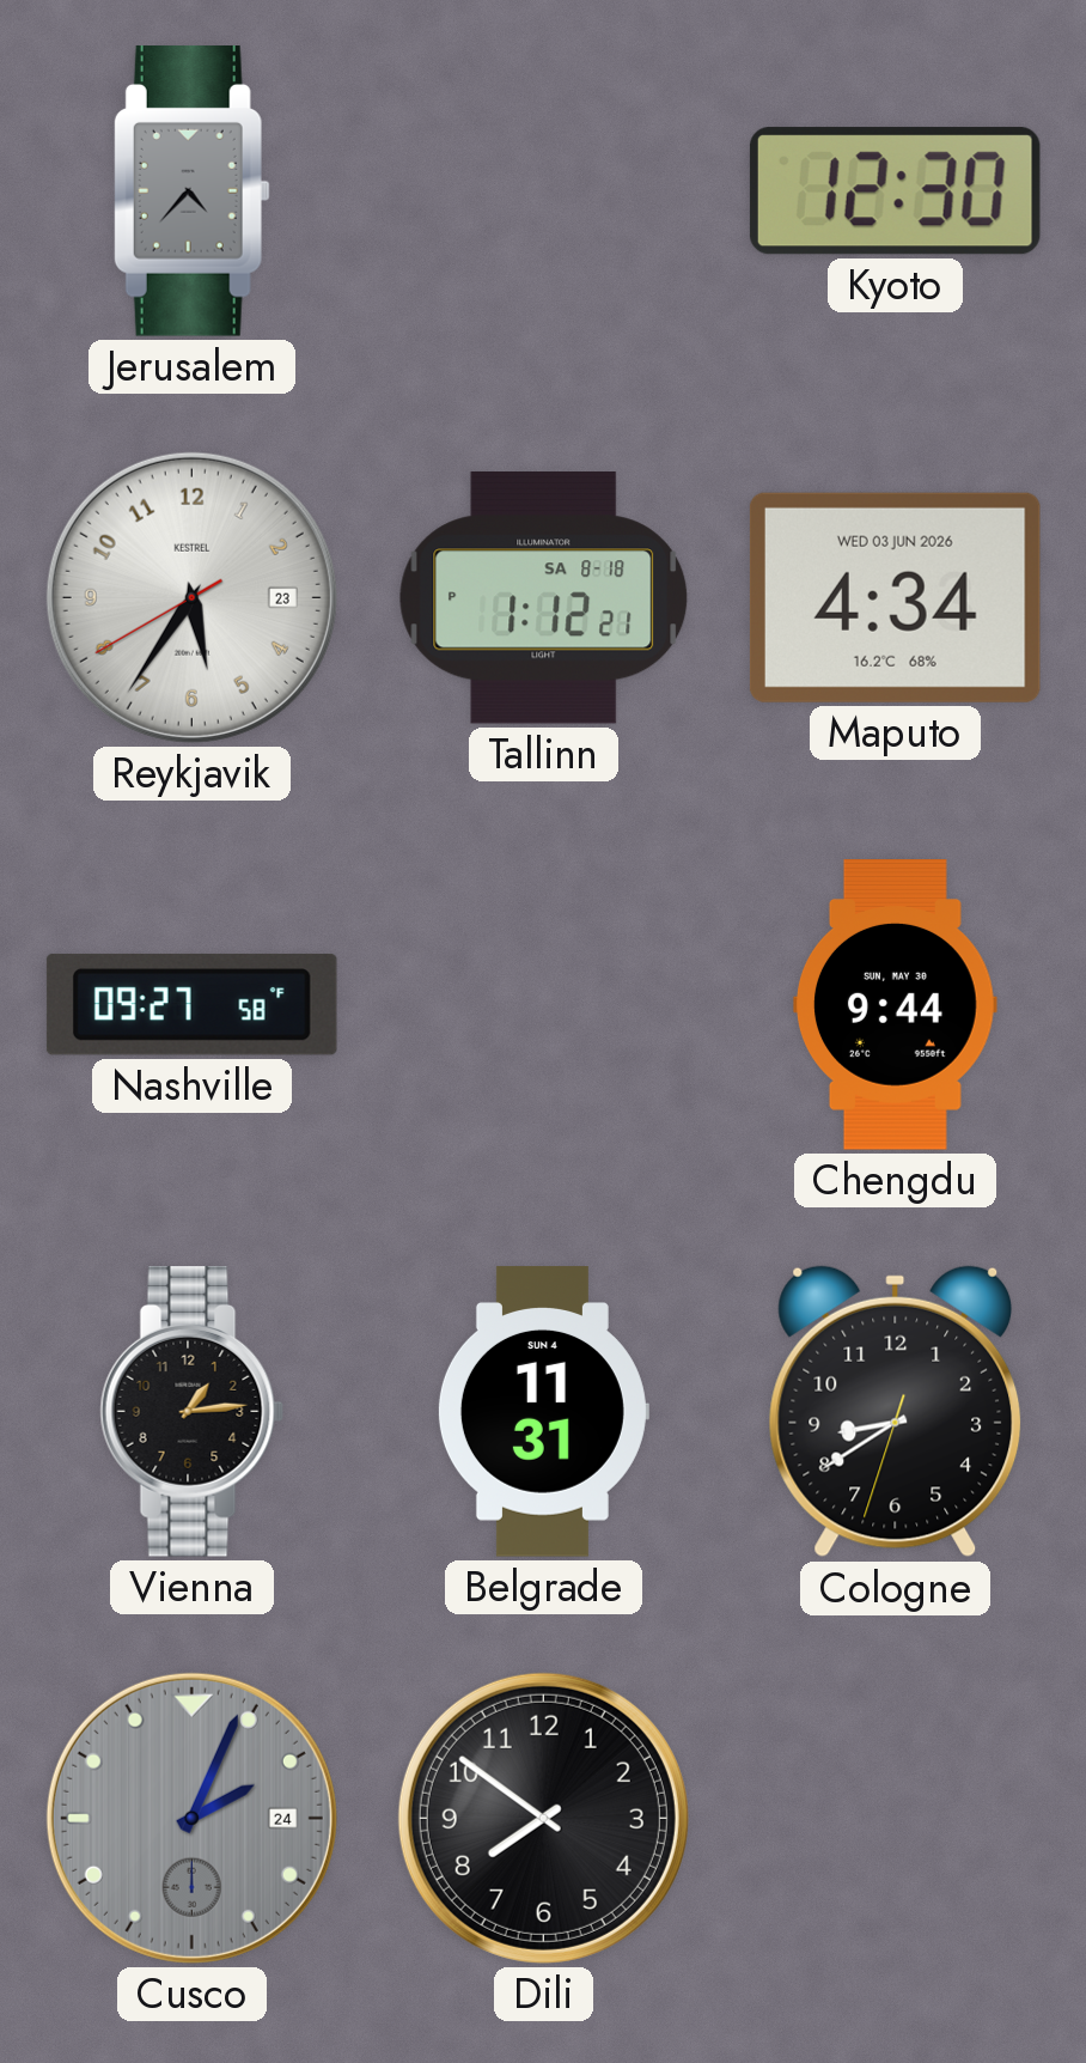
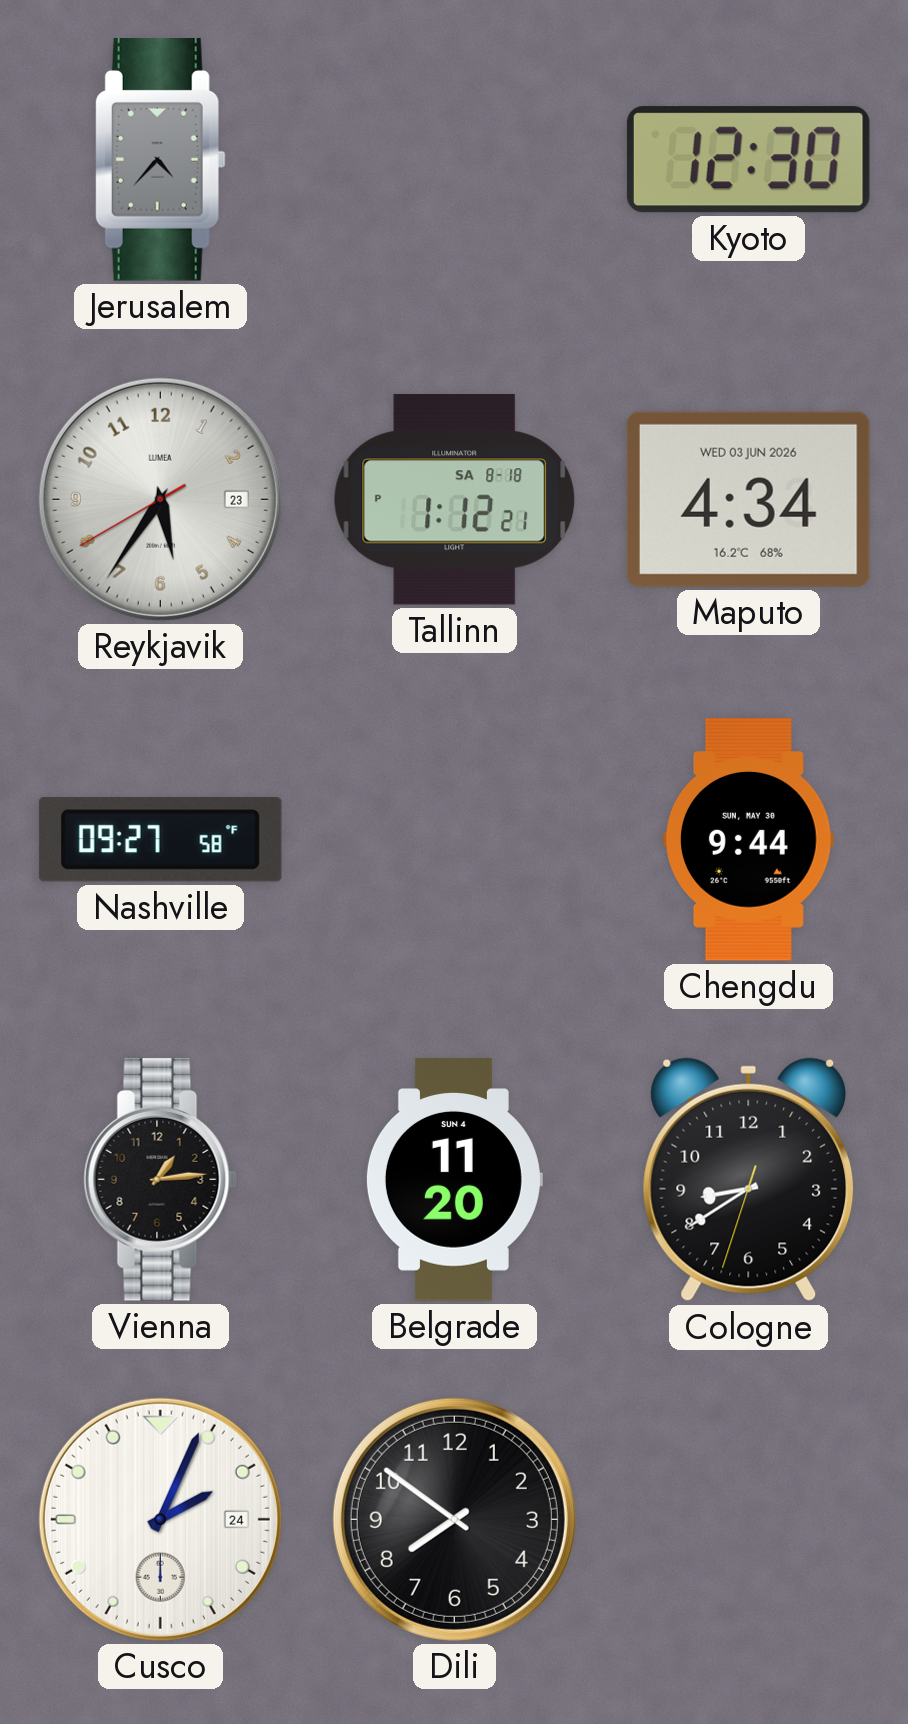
Reykjavik brand: KESTREL -> LUMEA
Belgrade: 11:31 -> 11:20
Cusco dial: grey -> white
